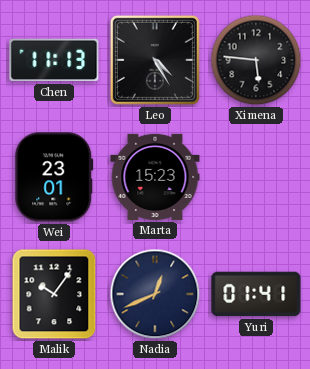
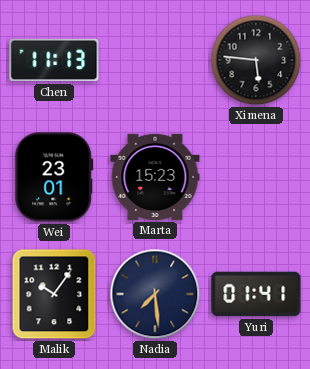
Leo: 4:25 -> none
Nadia: 12:41 -> 7:29
